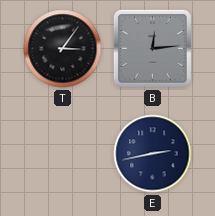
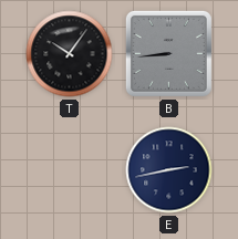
T: 3:06 -> 10:06
B: 12:14 -> 8:44
